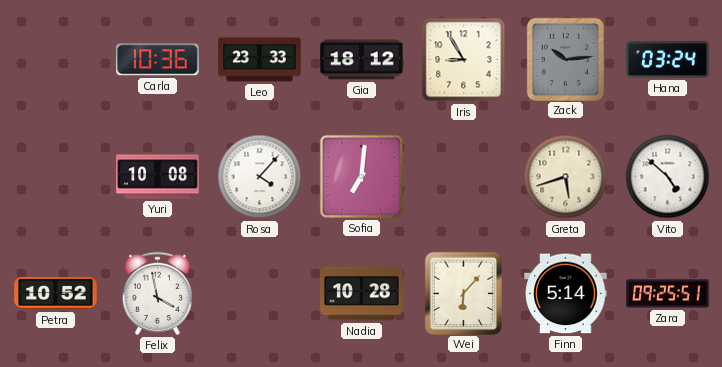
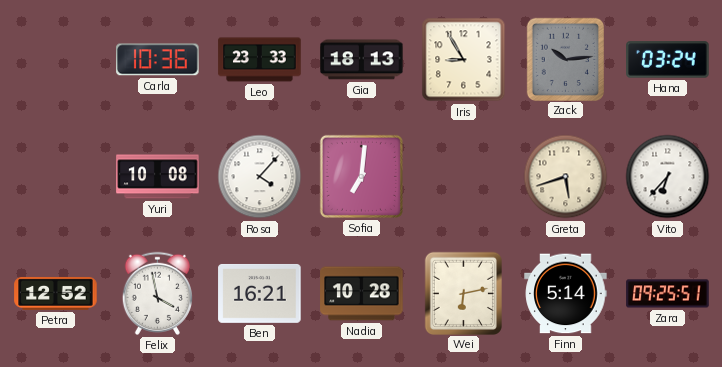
Gia: 18:12 -> 18:13
Vito: 4:52 -> 6:37
Petra: 10:52 -> 12:52
Ben: none -> 16:21
Wei: 6:07 -> 6:13
